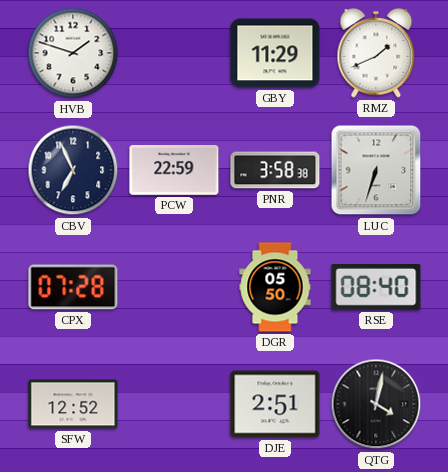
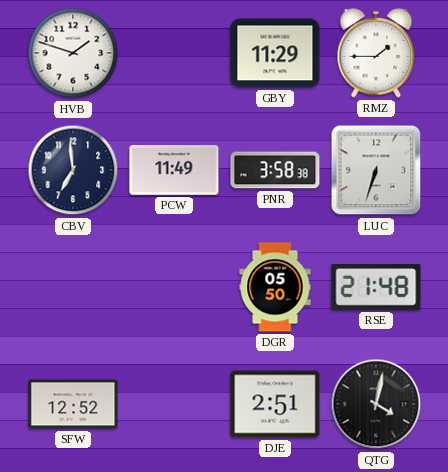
RMZ: 1:41 -> 1:45
CBV: 6:56 -> 6:59
PCW: 22:59 -> 11:49
CPX: 07:28 -> none
RSE: 08:40 -> 21:48
